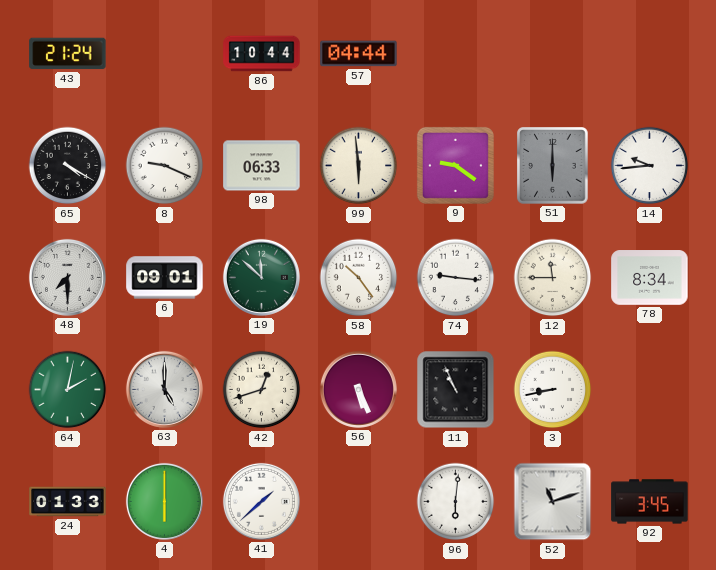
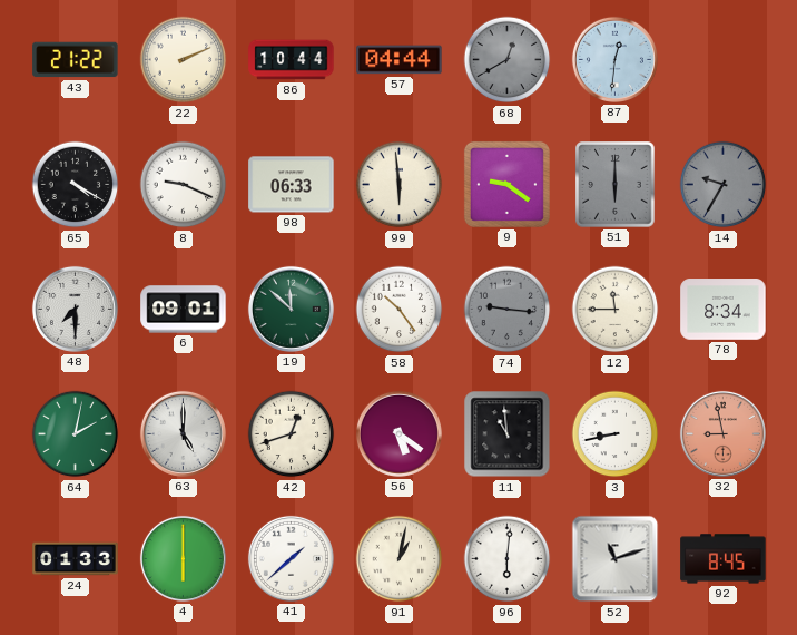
43: 21:24 -> 21:22
22: none -> 2:11
68: none -> 12:40
87: none -> 12:31
14: 9:44 -> 9:35
14 dial: white -> grey
74 dial: white -> grey
56: 5:26 -> 5:21
11: 10:56 -> 10:59
32: none -> 8:58
91: none -> 1:02
92: 3:45 -> 8:45
